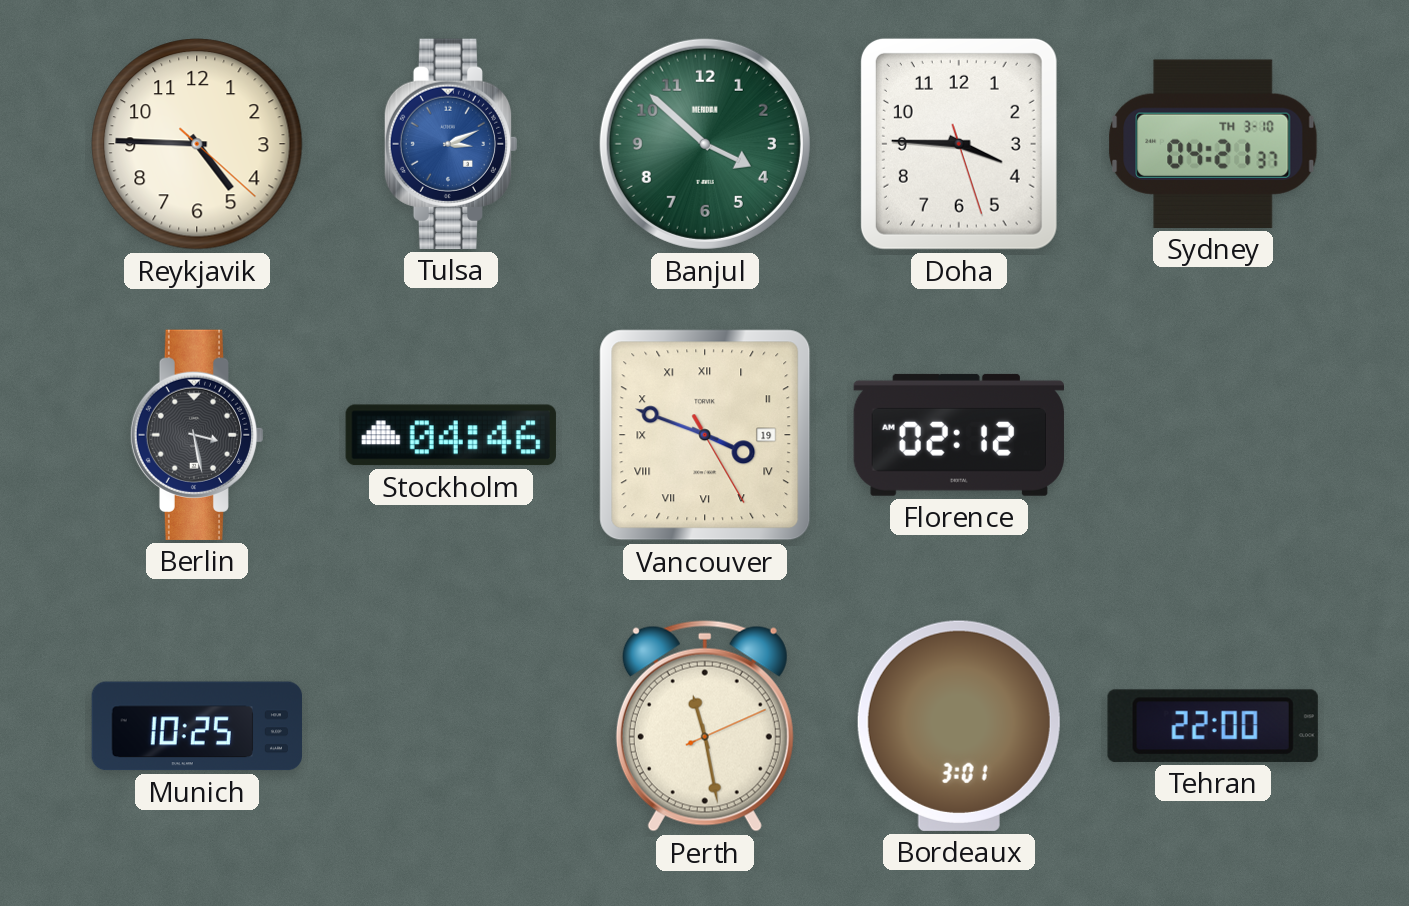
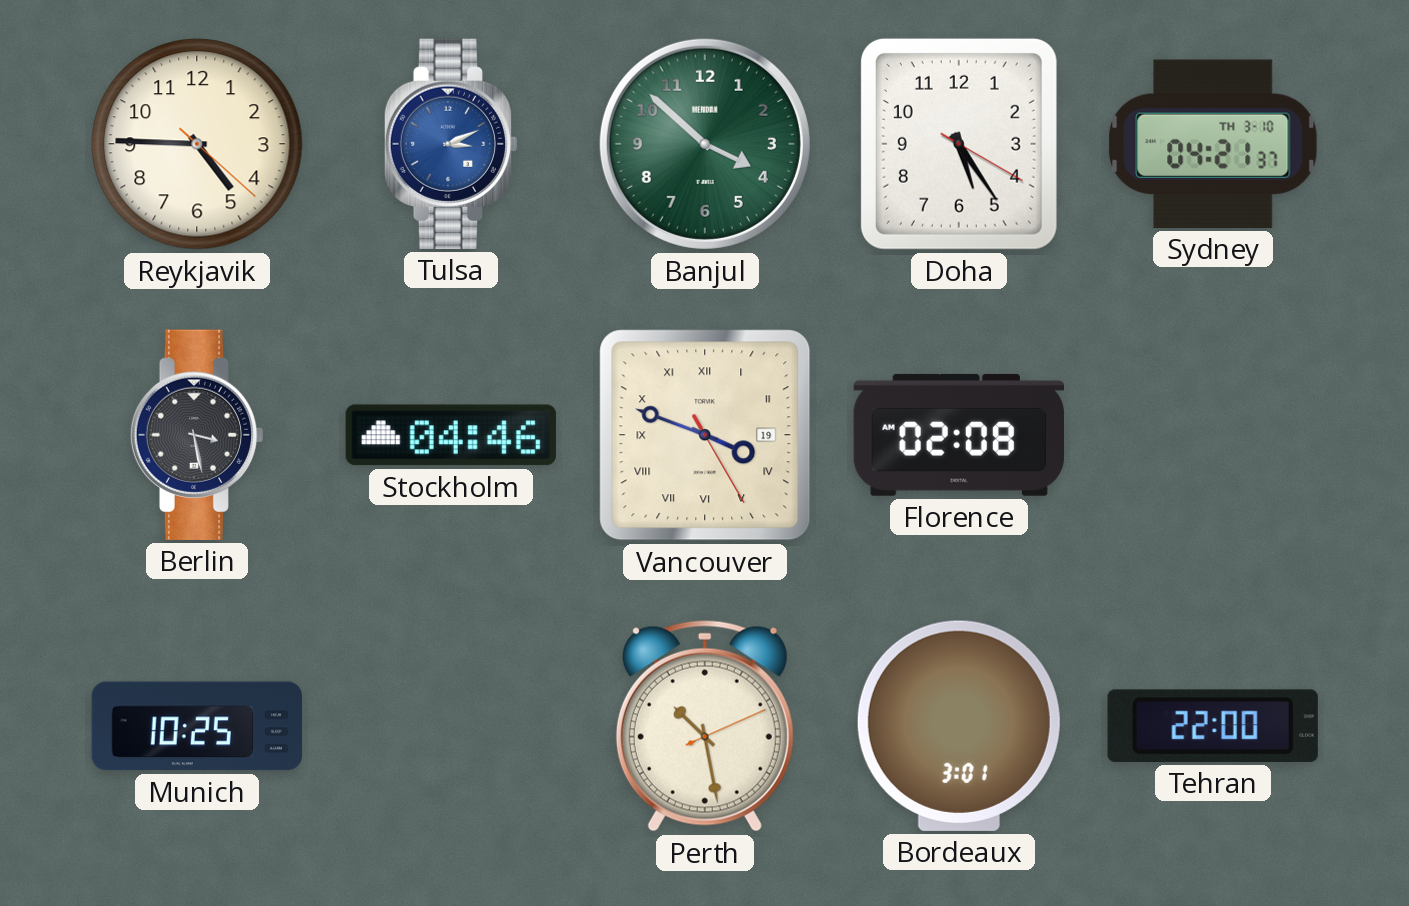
Doha: 3:45 -> 5:24
Florence: 02:12 -> 02:08
Perth: 11:28 -> 10:28
